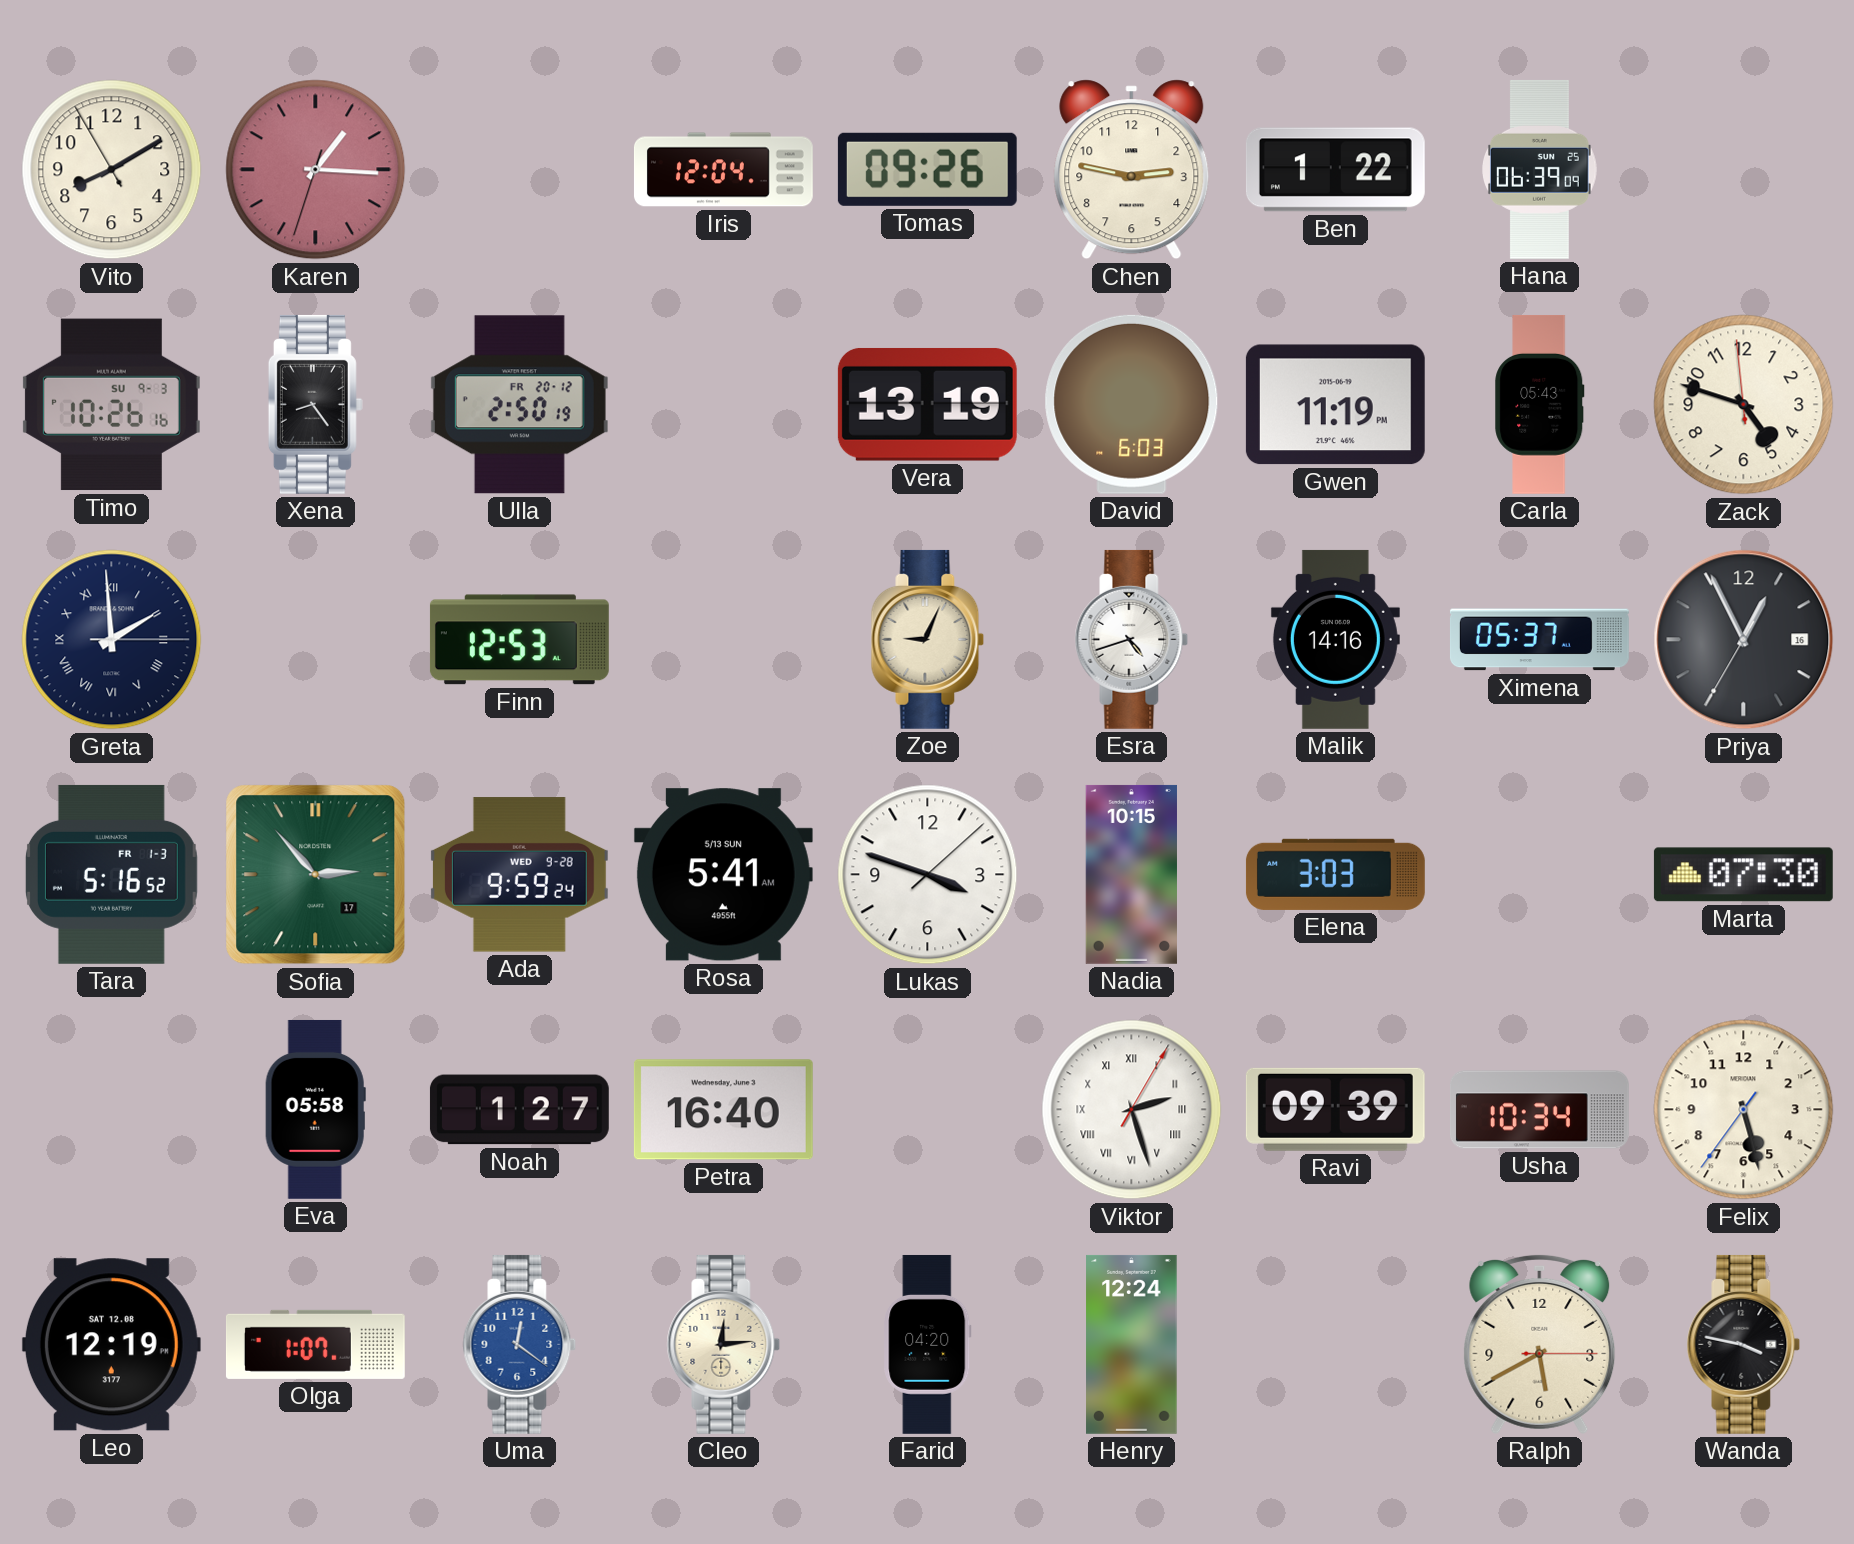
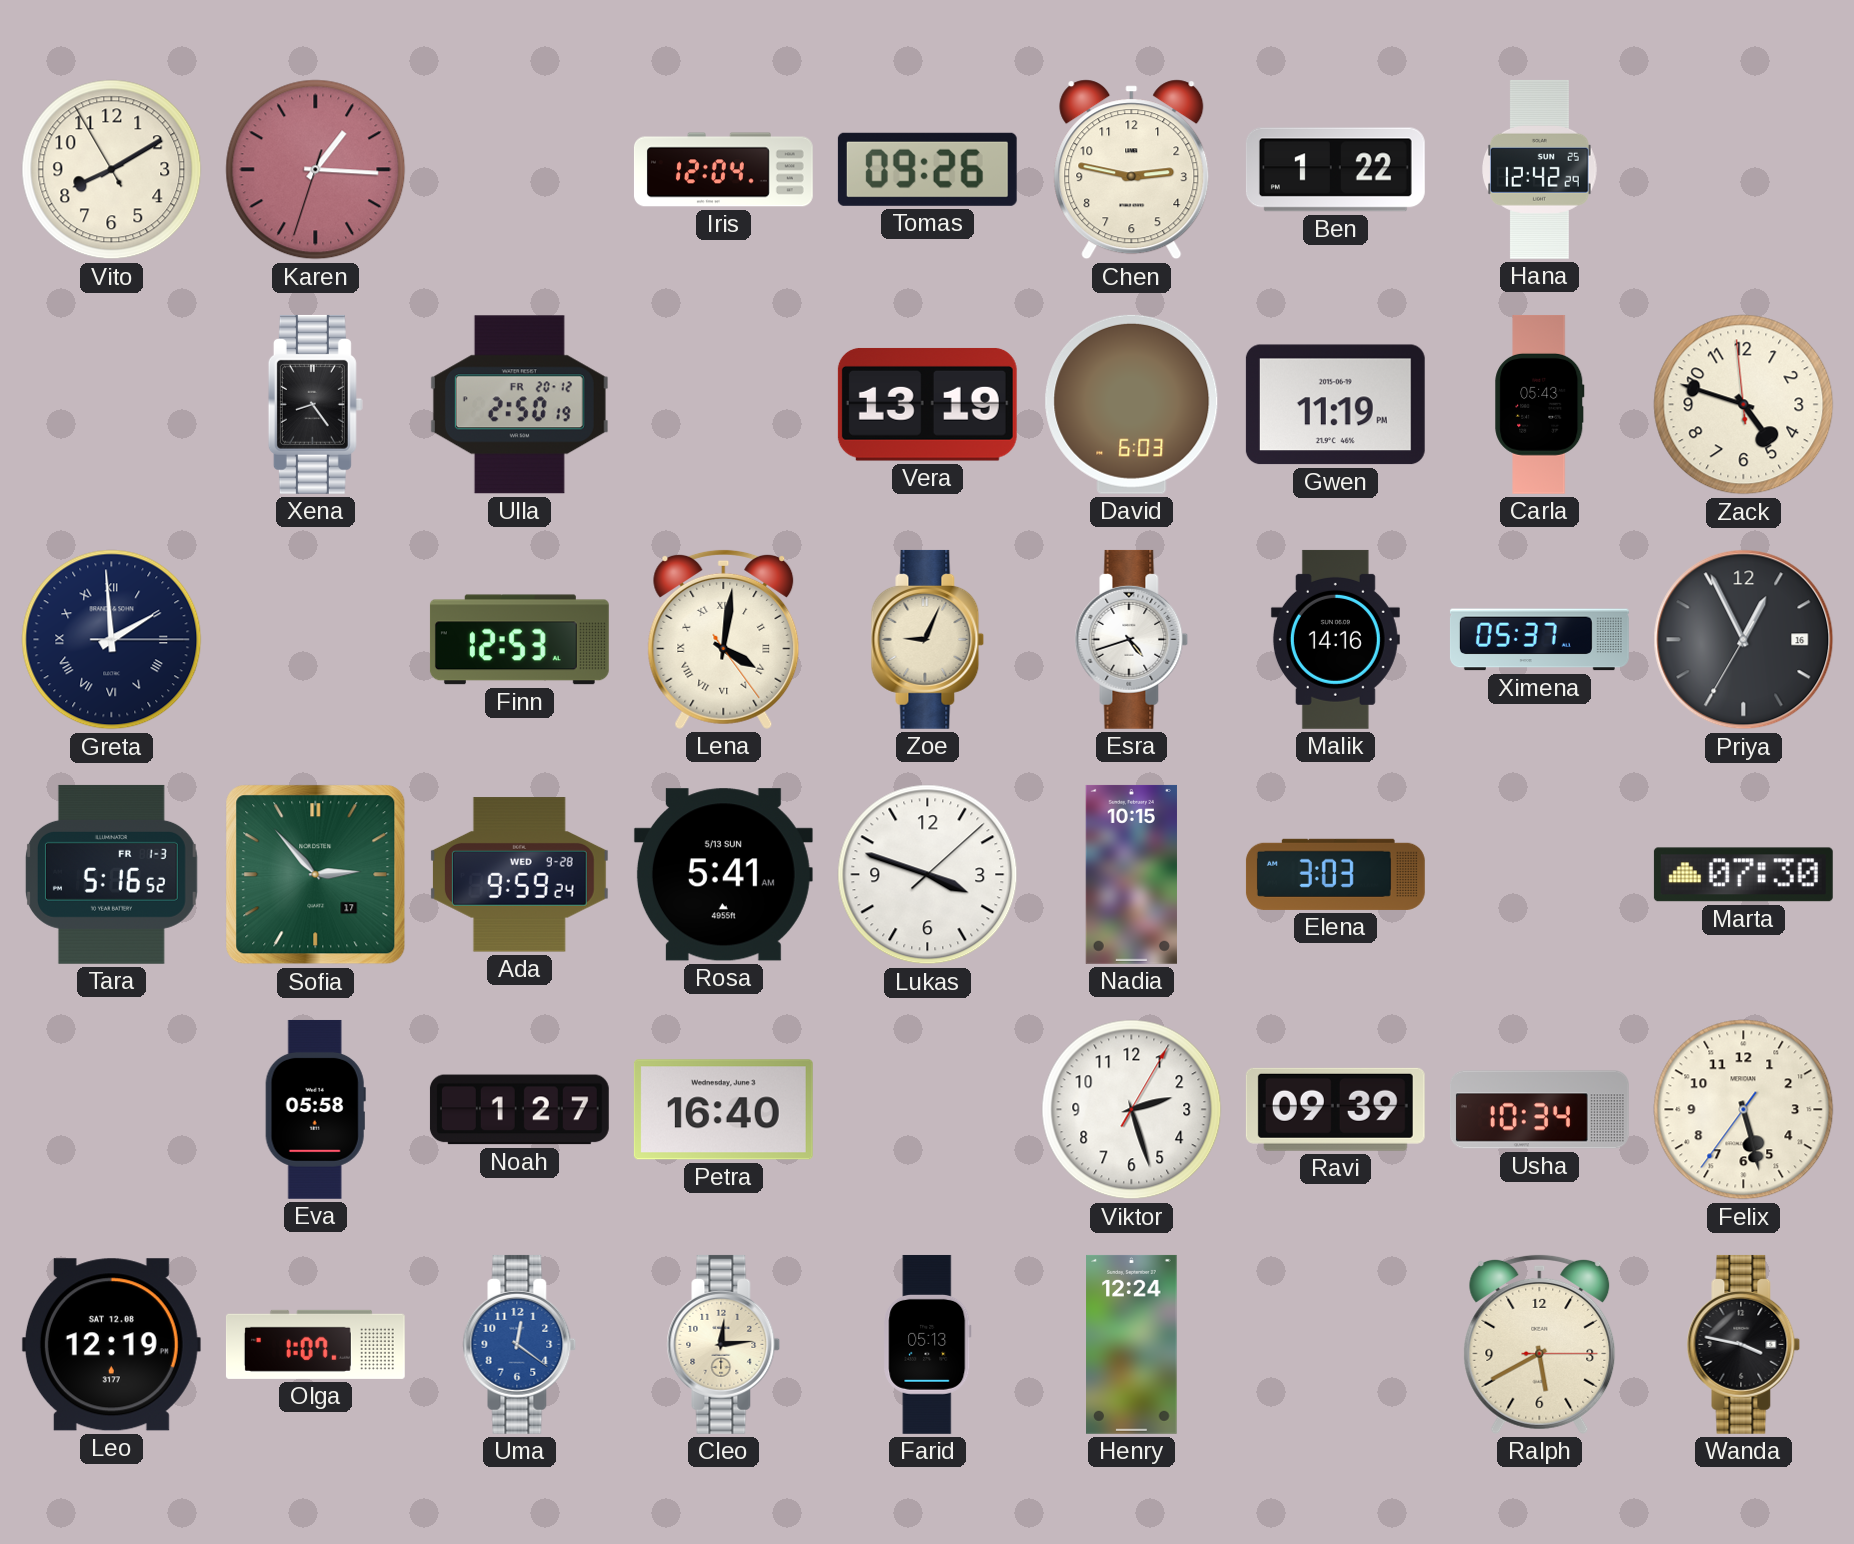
Hana: 06:39 -> 12:42
Timo: 10:26 -> none
Lena: none -> 4:01
Viktor numerals: Roman -> Arabic
Farid: 04:20 -> 05:13
